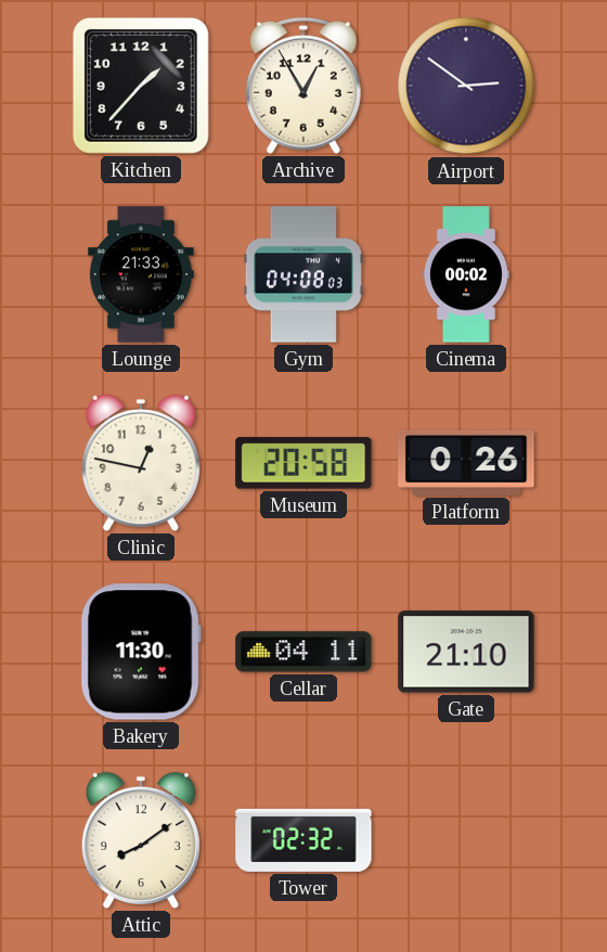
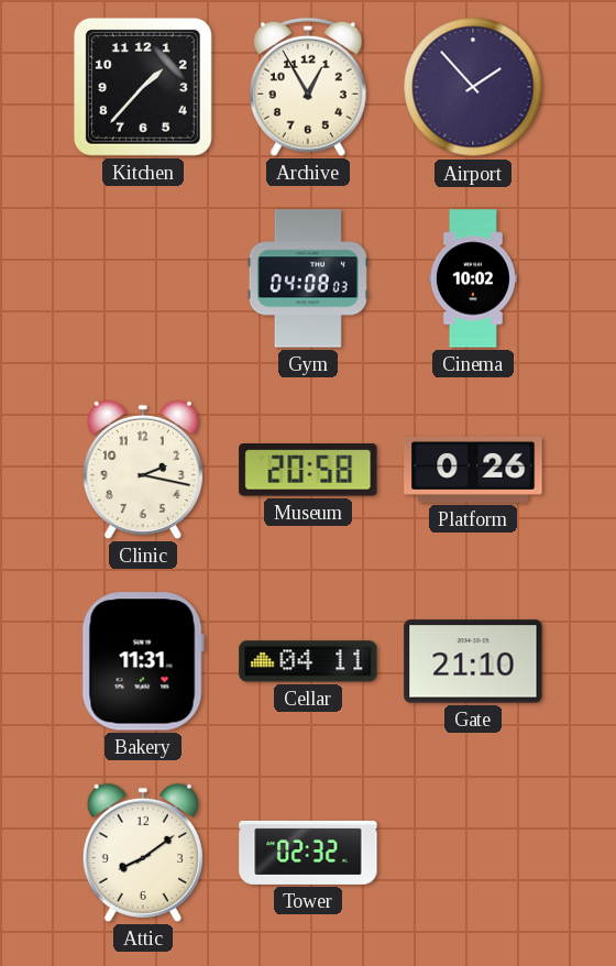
Airport: 2:51 -> 1:53
Lounge: 21:33 -> none
Cinema: 00:02 -> 10:02
Clinic: 12:47 -> 2:17
Bakery: 11:30 -> 11:31
